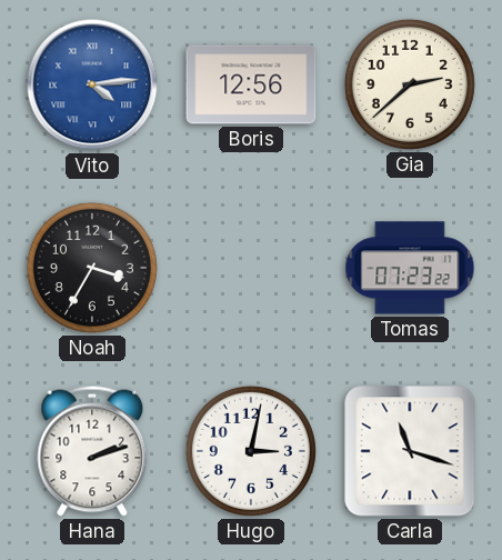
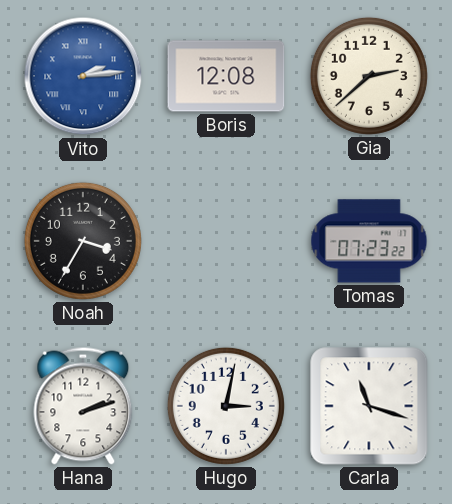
Vito: 4:14 -> 2:14
Boris: 12:56 -> 12:08
